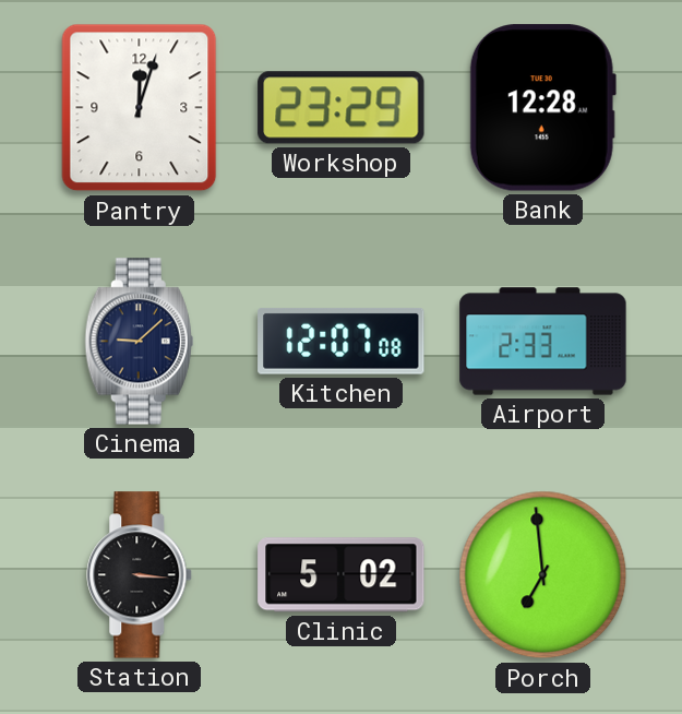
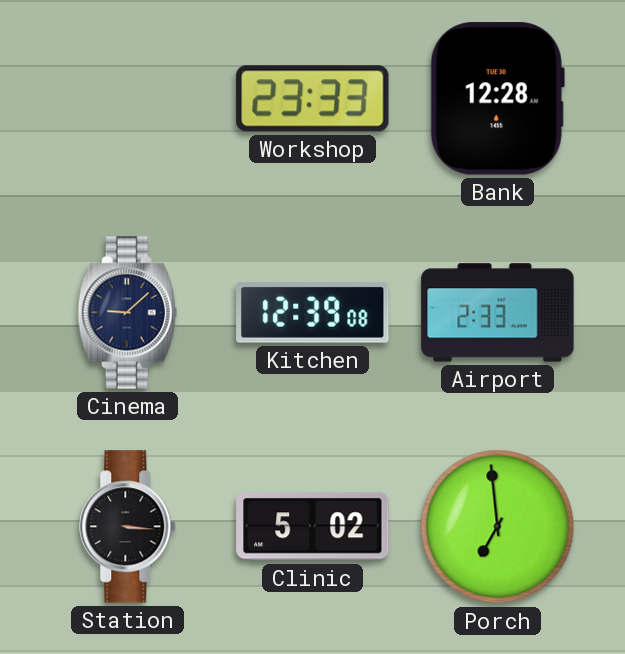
Pantry: 12:03 -> none
Workshop: 23:29 -> 23:33
Kitchen: 12:07 -> 12:39
